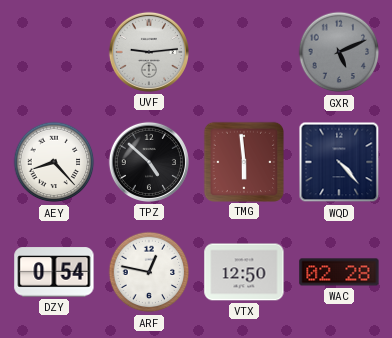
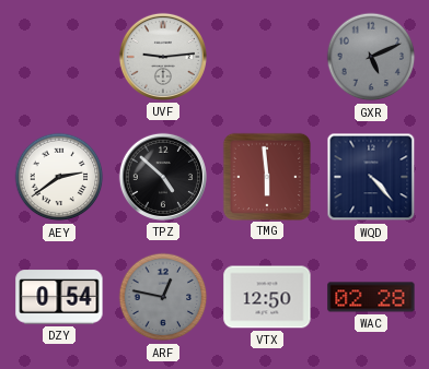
AEY: 8:23 -> 2:39
ARF dial: white -> grey
